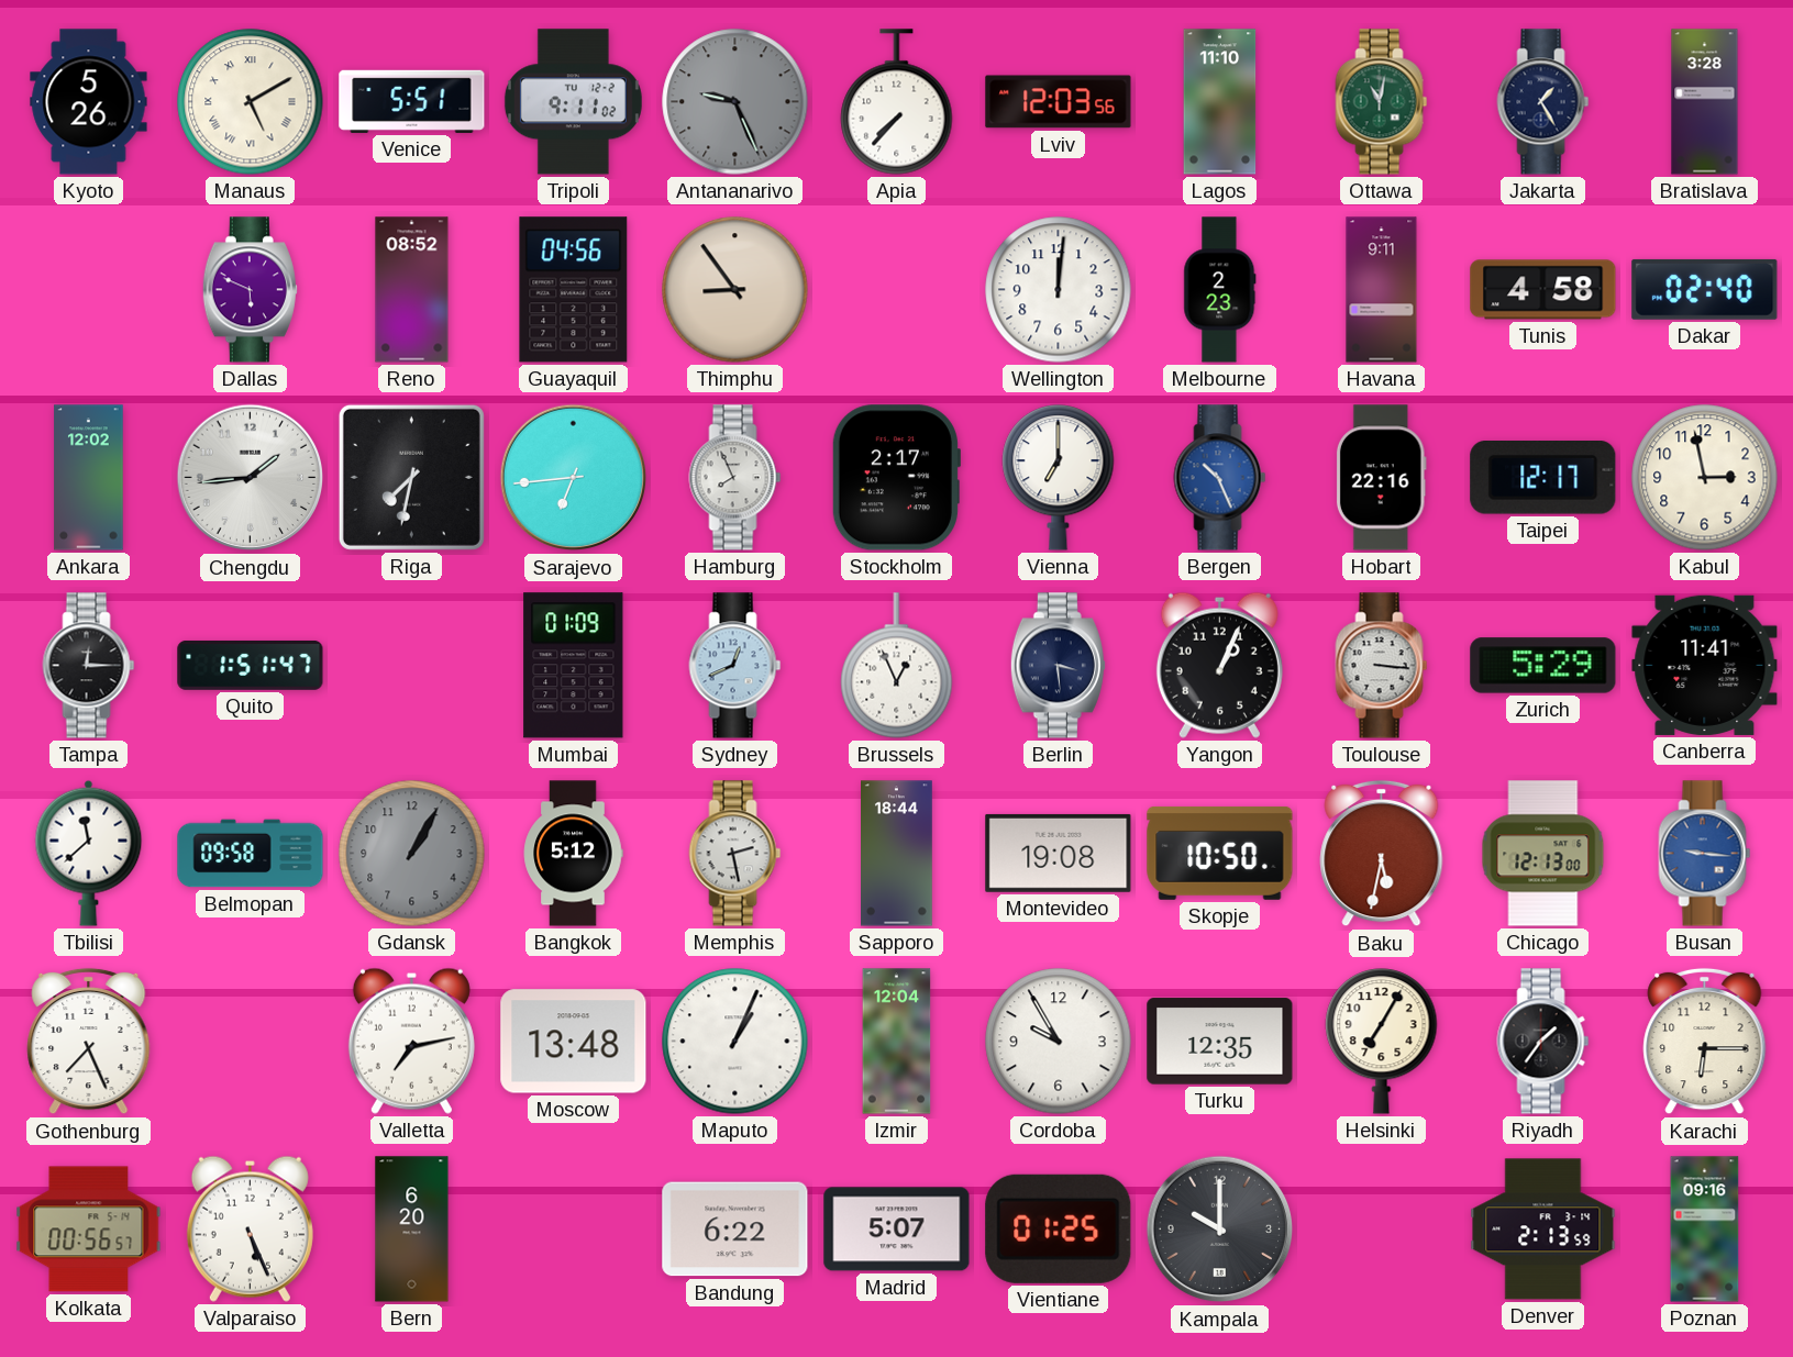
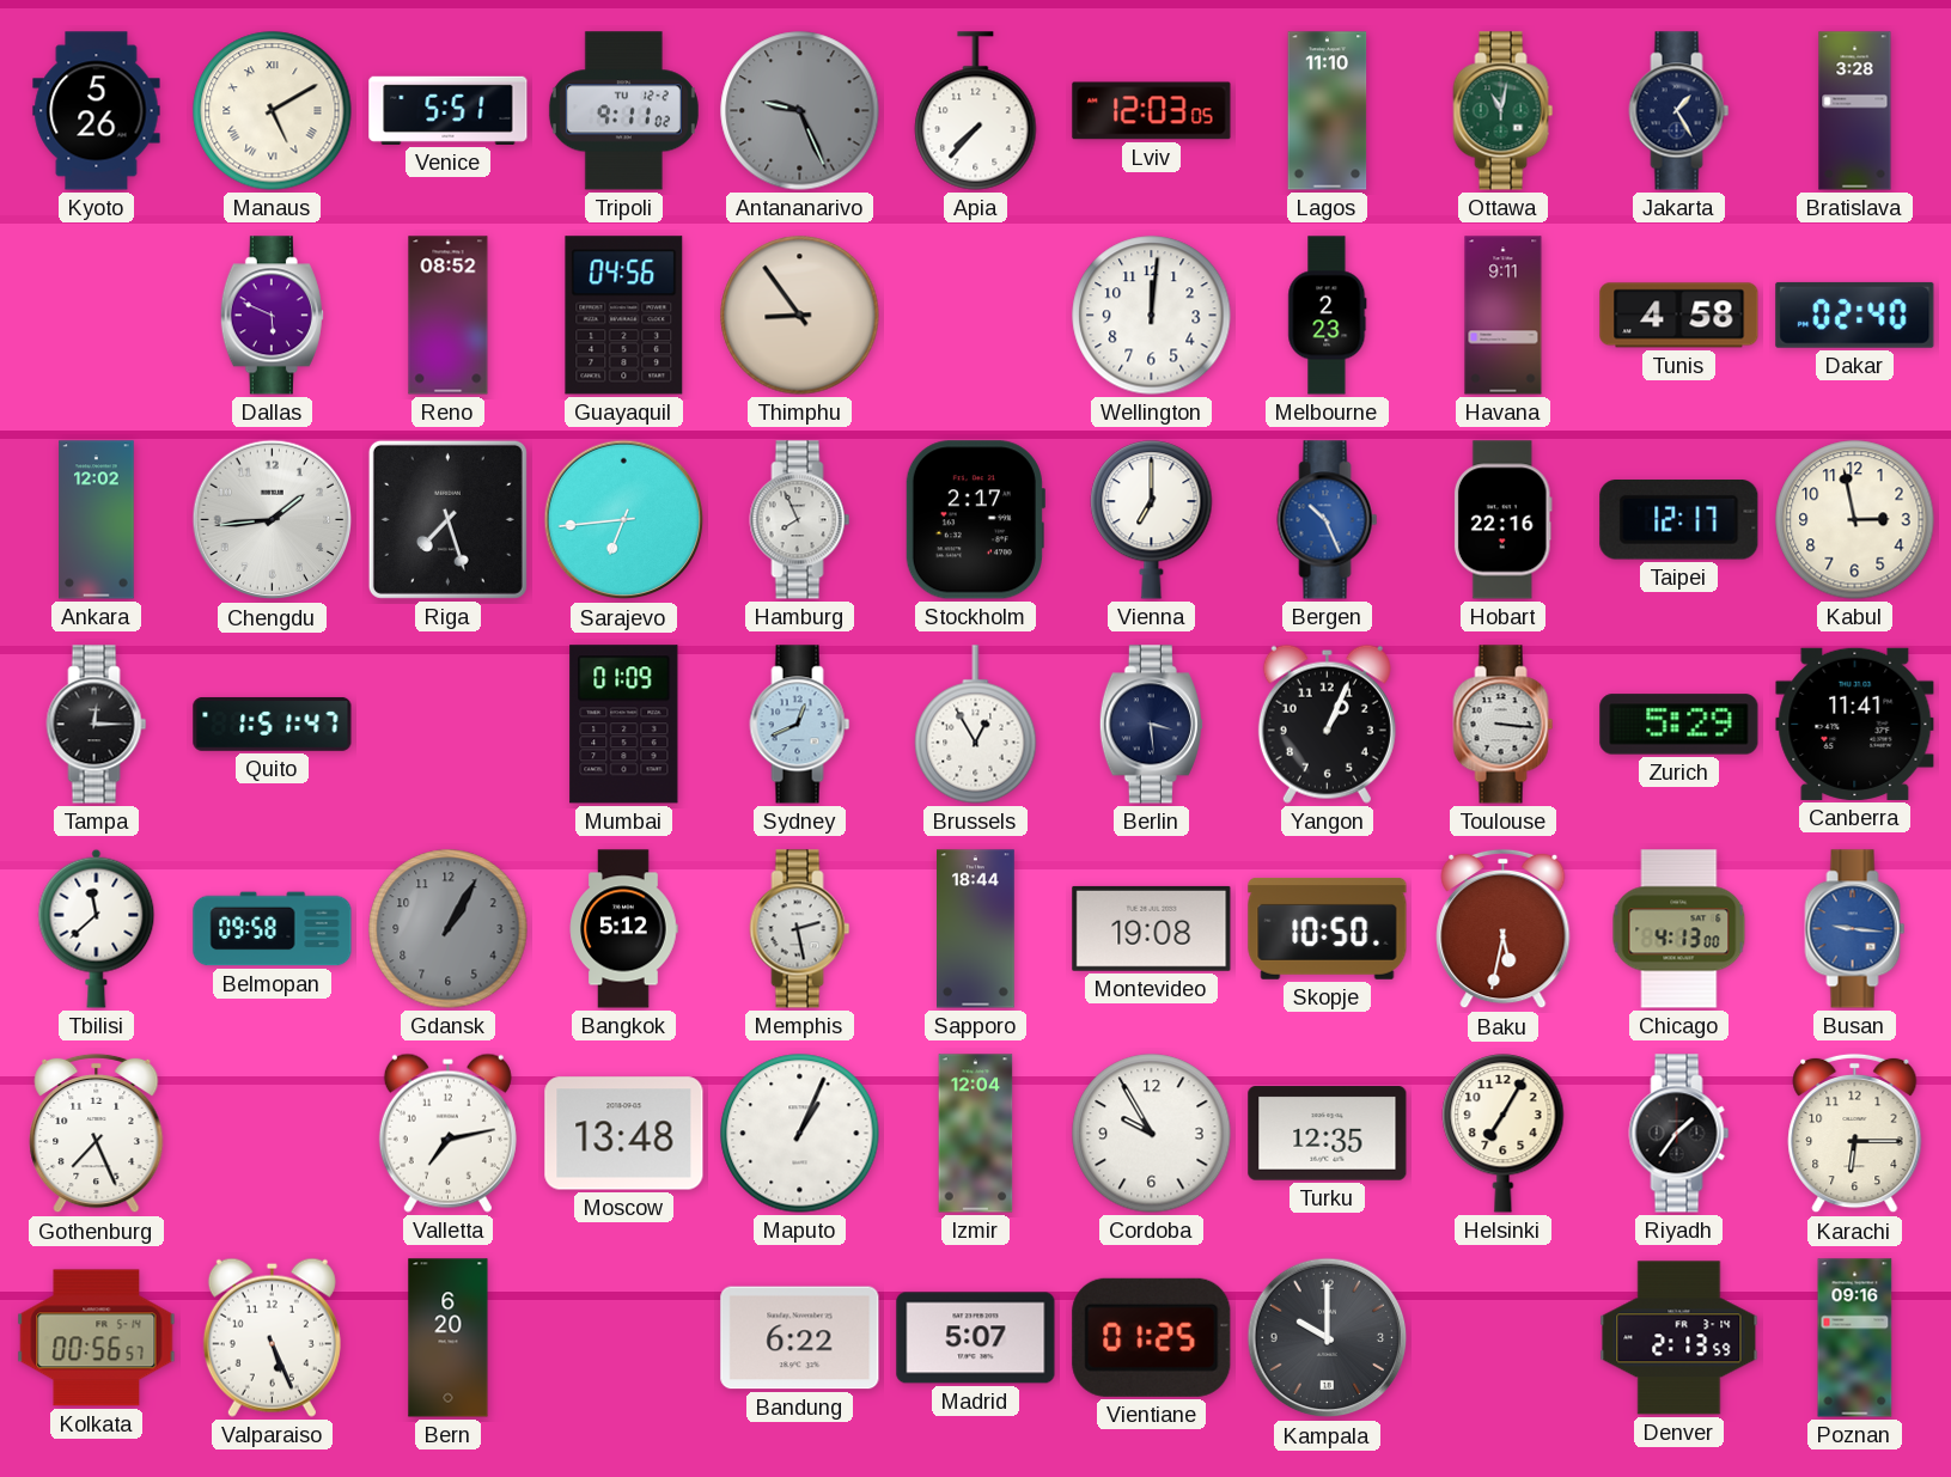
Lviv: 12:03:56 -> 12:03:05
Riga: 7:32 -> 7:27
Brussels: 12:56 -> 12:55
Chicago: 12:13 -> 4:13
